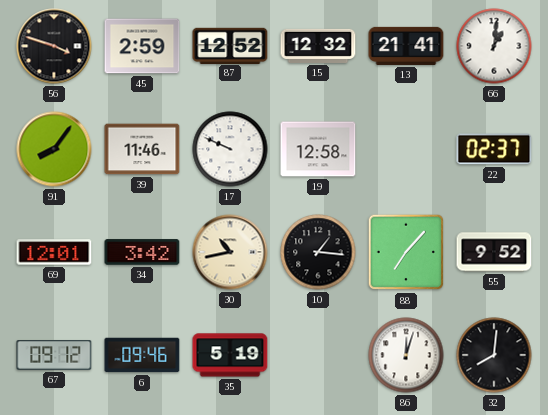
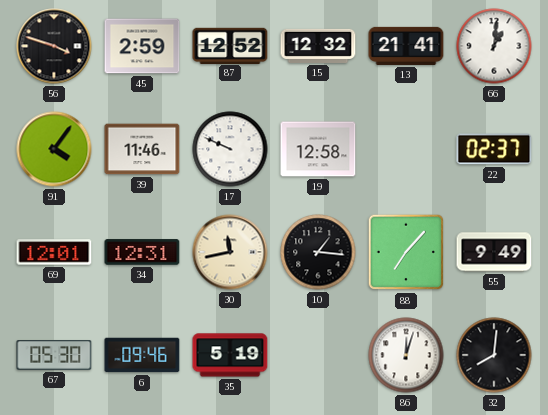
91: 8:06 -> 4:06
34: 3:42 -> 12:31
30: 10:43 -> 11:43
55: 9:52 -> 9:49
67: 09:12 -> 05:30
